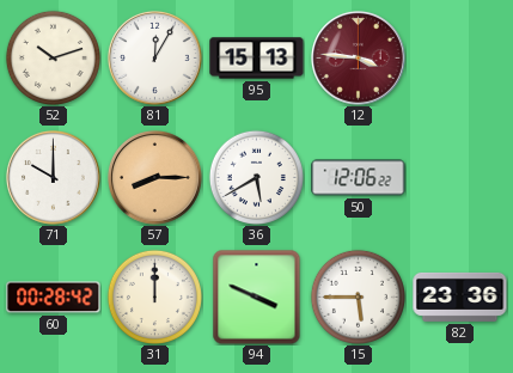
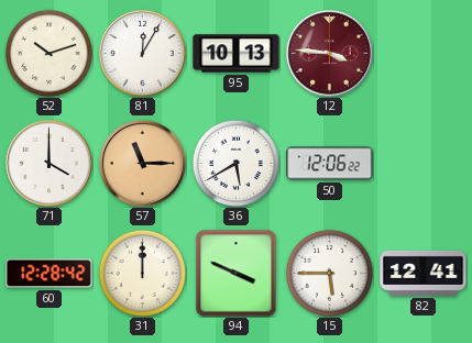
95: 15:13 -> 10:13
71: 10:00 -> 4:00
57: 8:15 -> 11:15
60: 00:28 -> 12:28
82: 23:36 -> 12:41
